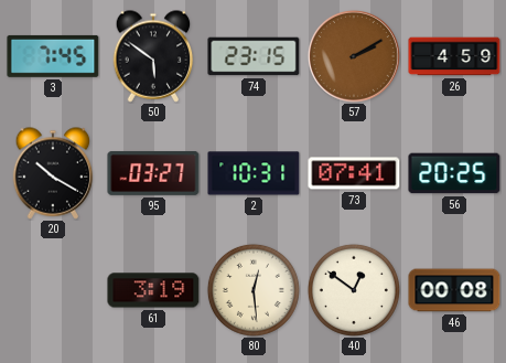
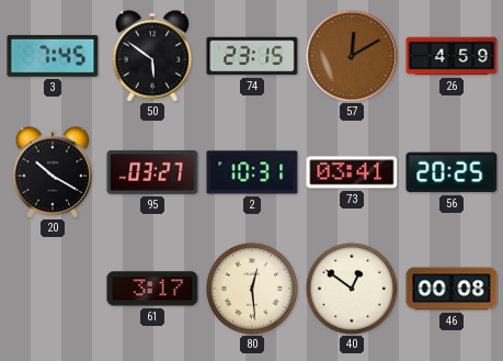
57: 2:10 -> 12:10
73: 07:41 -> 03:41
61: 3:19 -> 3:17
